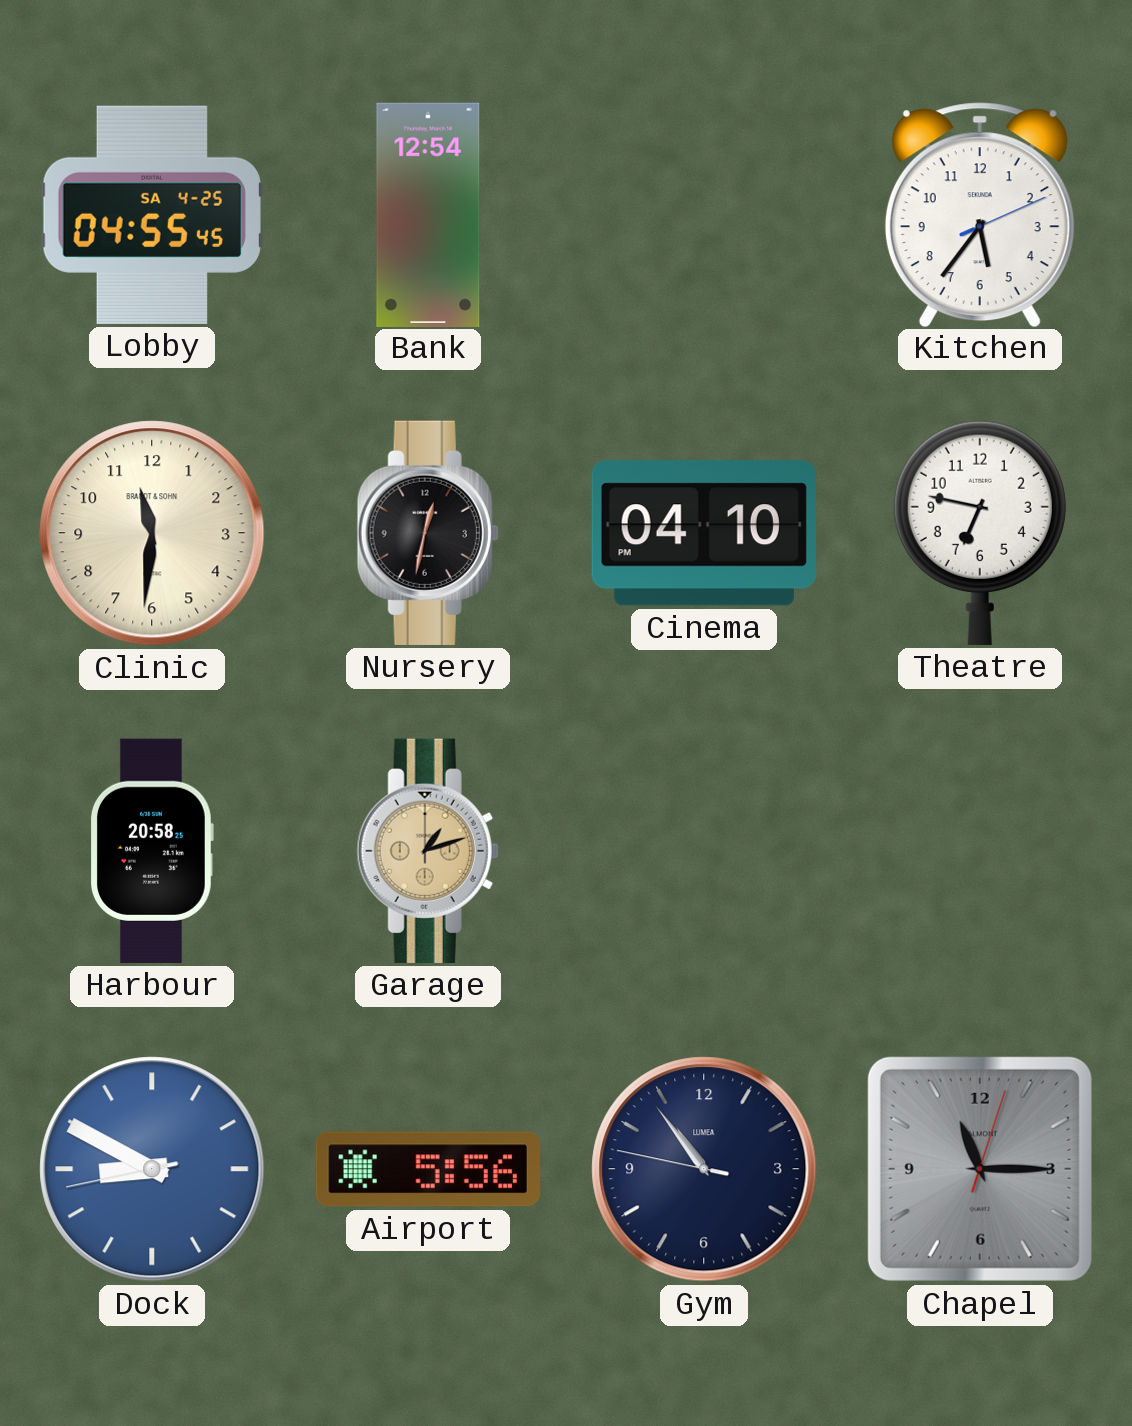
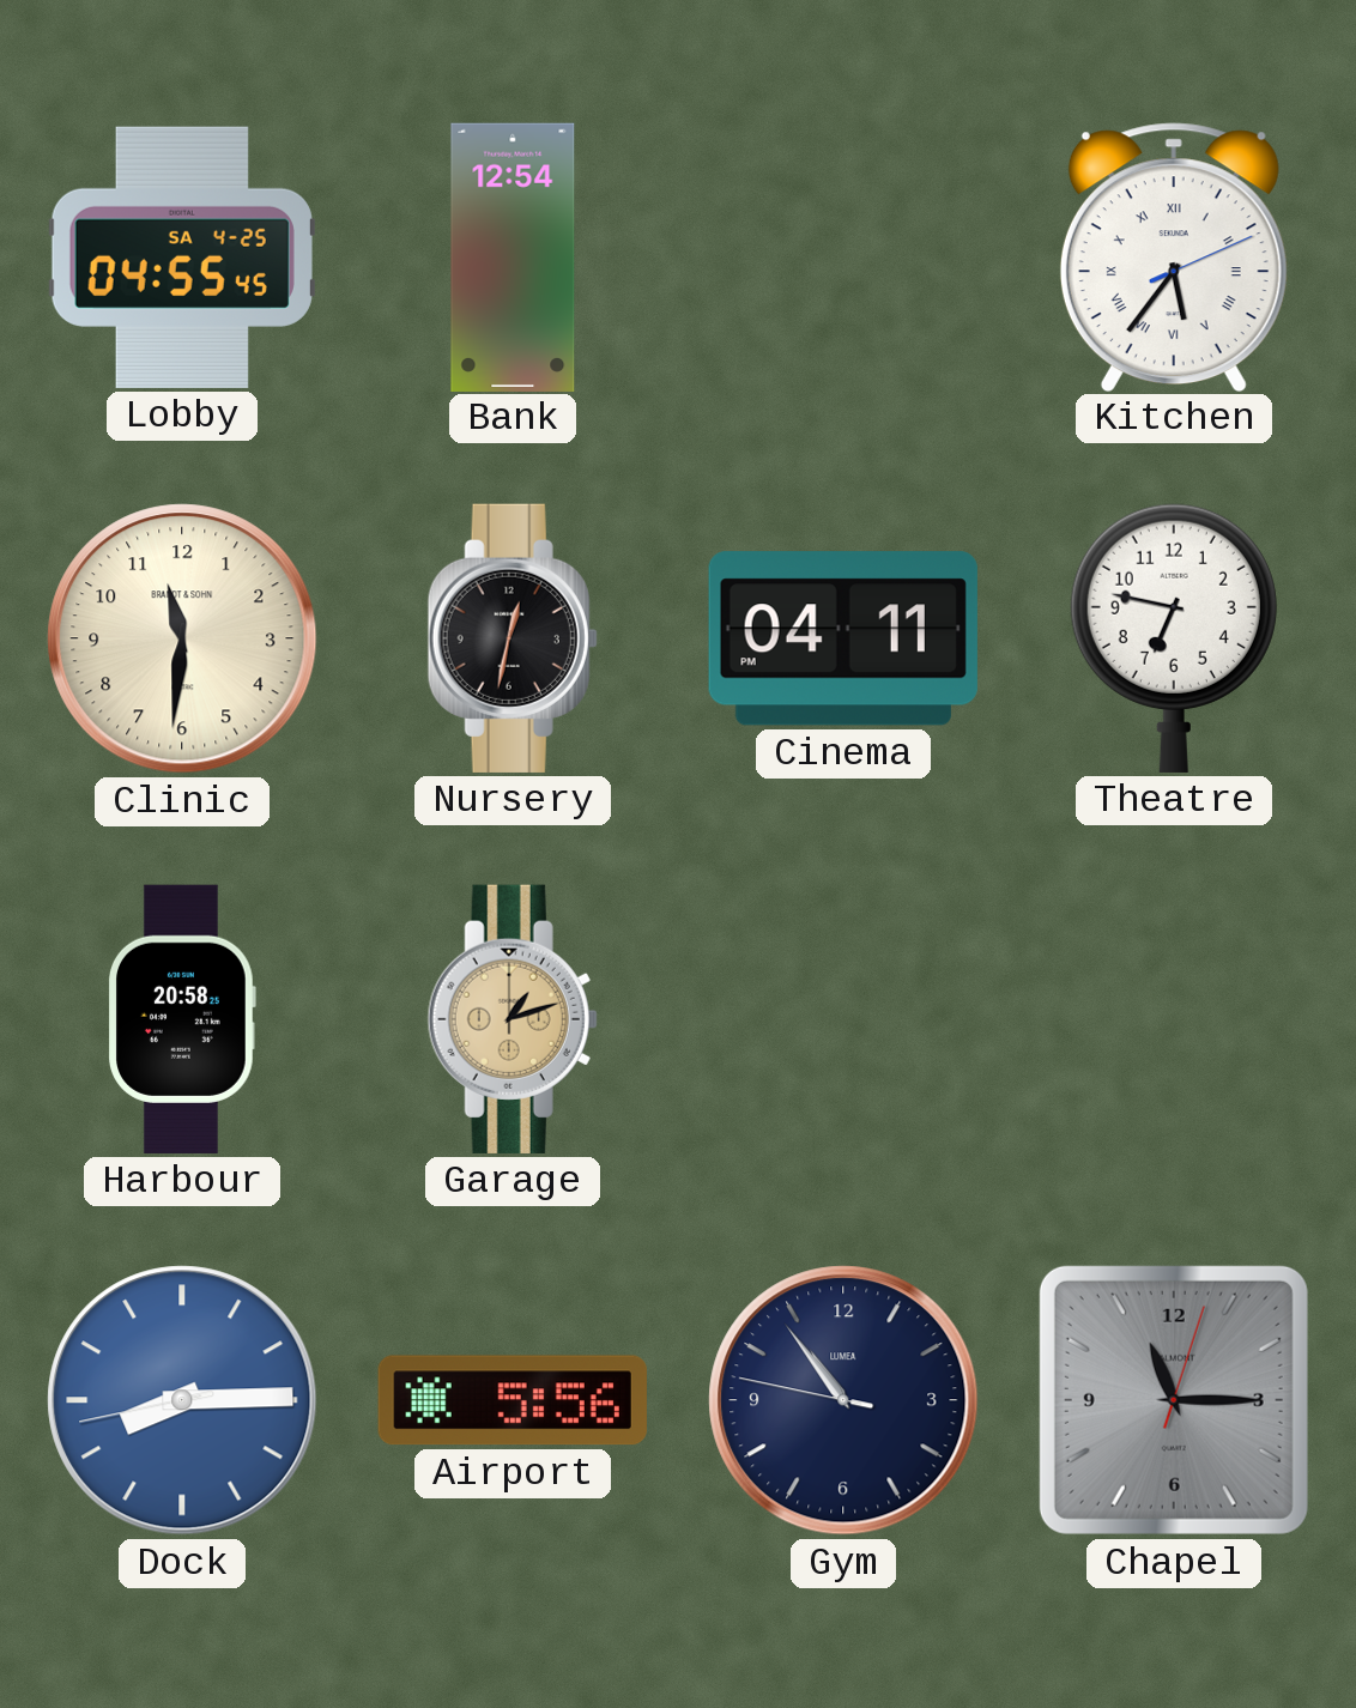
Kitchen numerals: Arabic -> Roman
Cinema: 04:10 -> 04:11
Dock: 8:49 -> 8:14
